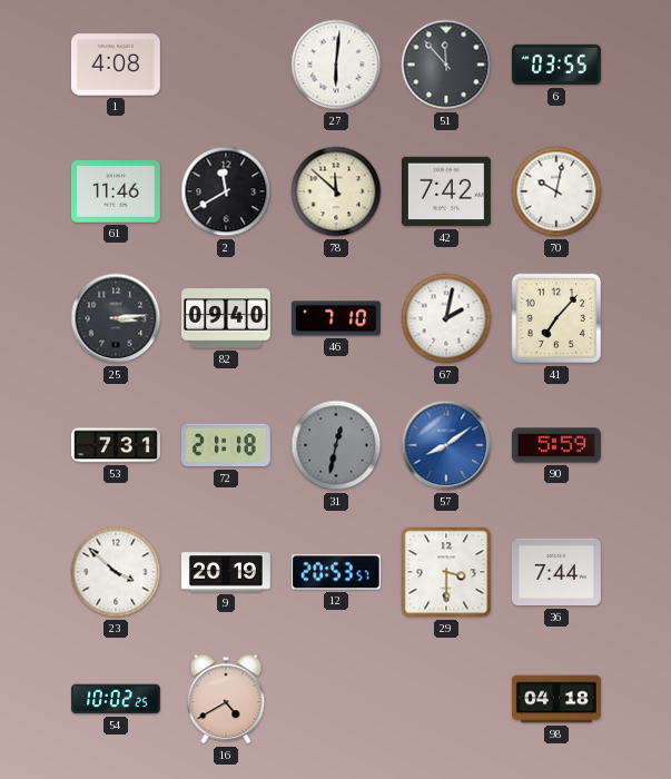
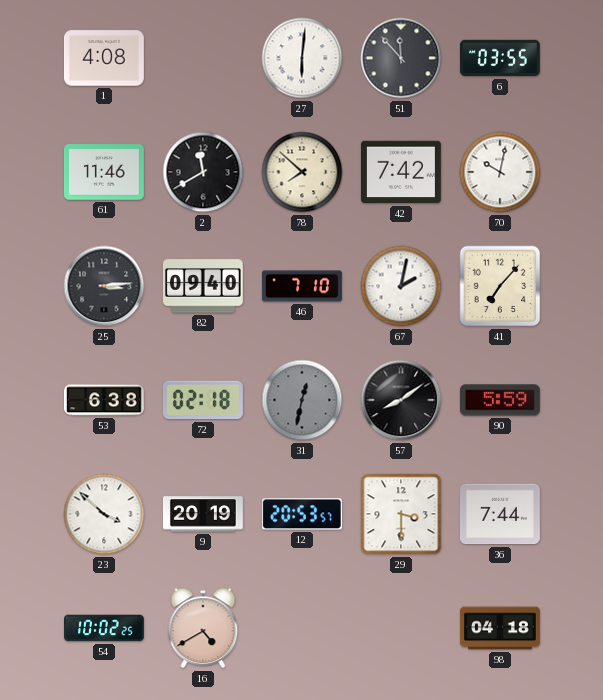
78: 11:52 -> 7:52
53: 7:31 -> 6:38
72: 21:18 -> 02:18
57 dial: blue -> black
